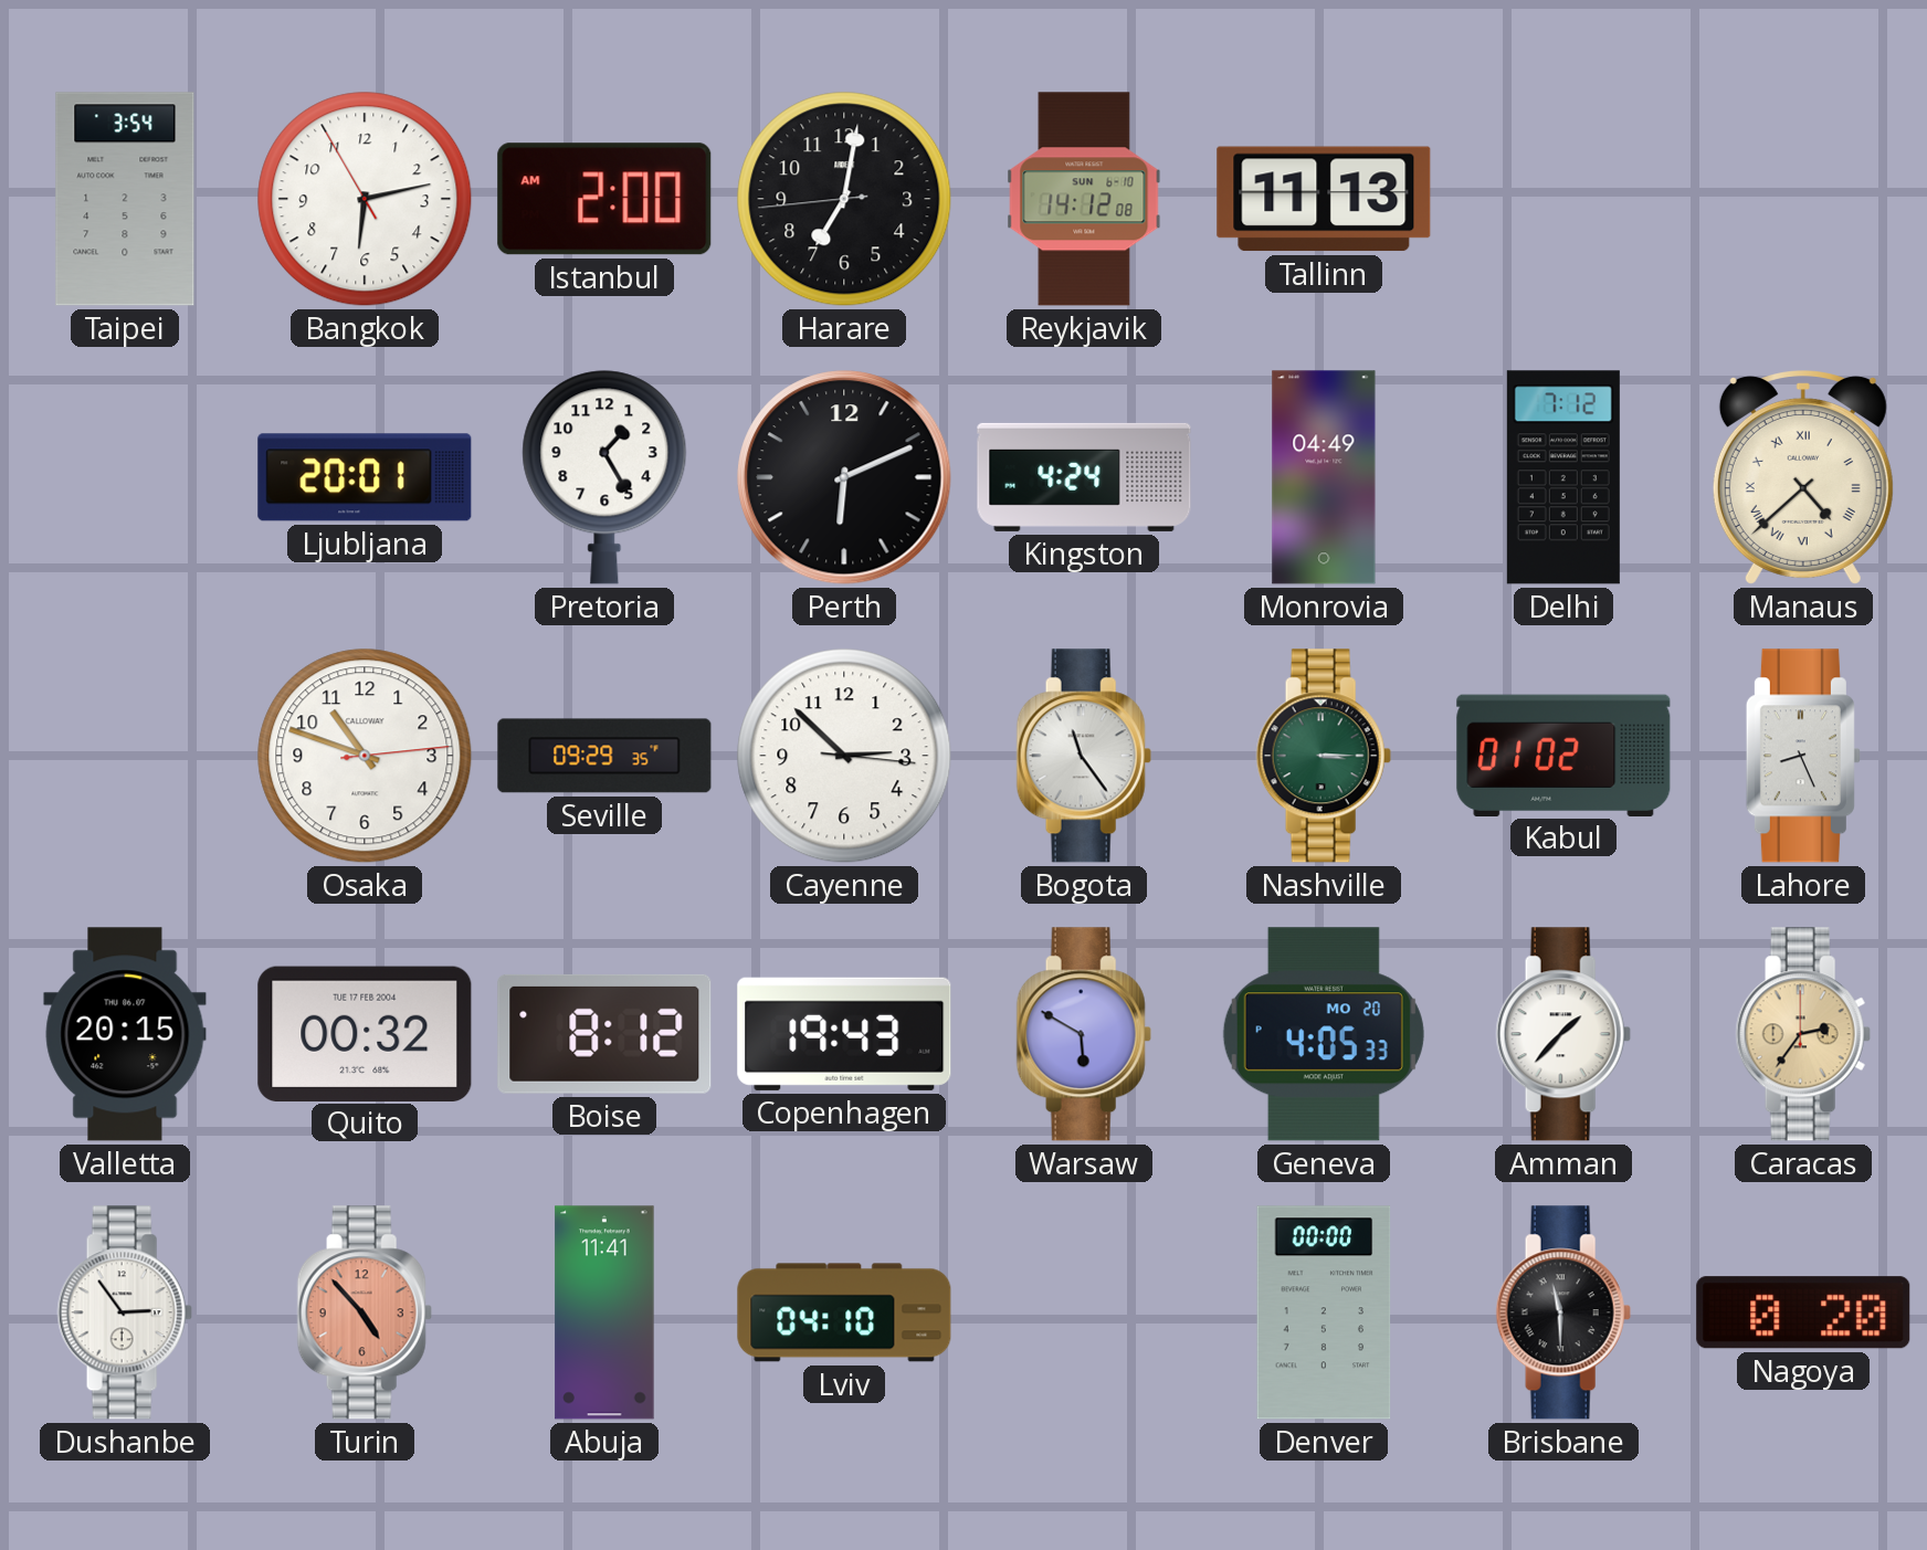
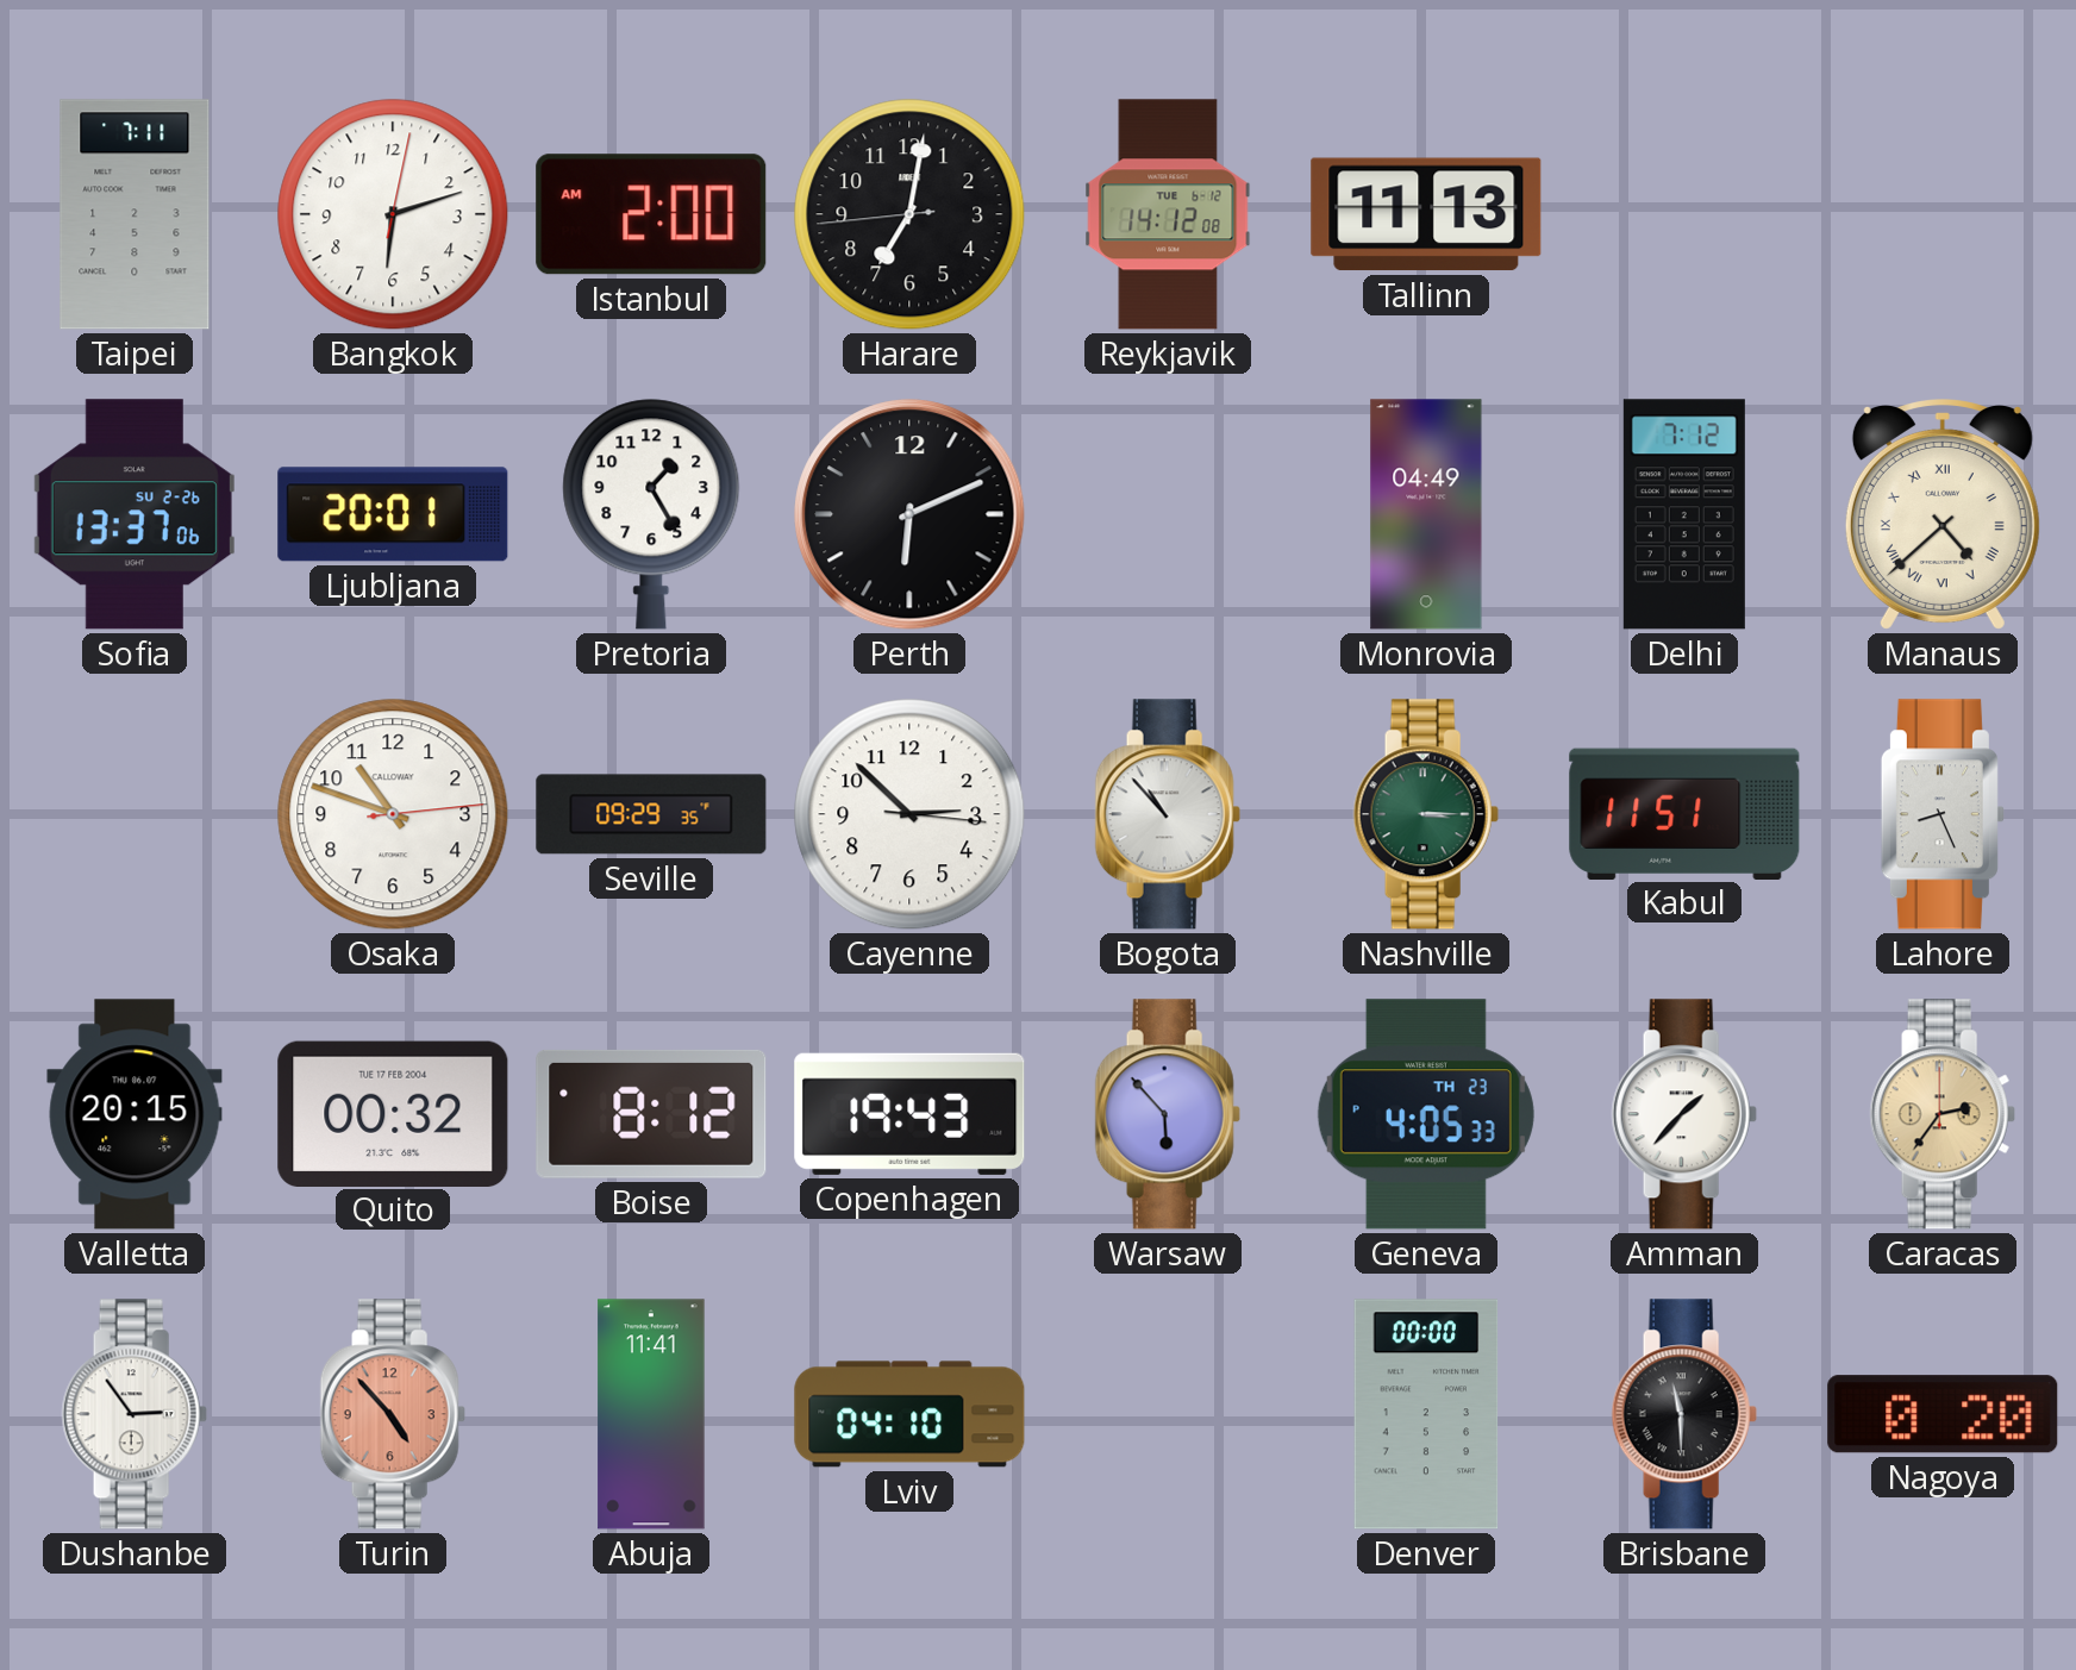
Taipei: 3:54 -> 7:11
Bangkok: 6:12:55 -> 6:12:02
Reykjavik date: SUN 6-10 -> TUE 6-12
Sofia: none -> 13:37
Kingston: 4:24 -> none
Bogota: 11:24 -> 10:53
Kabul: 01:02 -> 11:51
Warsaw: 5:50 -> 5:53
Geneva date: MO 20 -> TH 23
